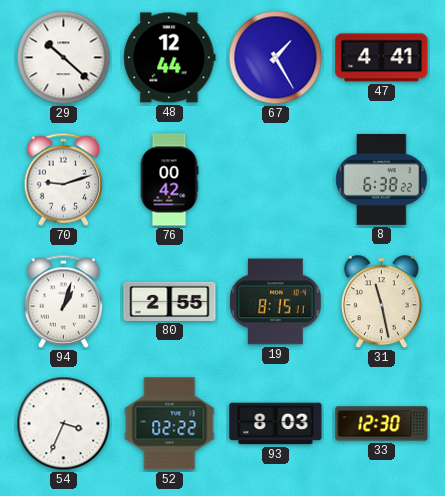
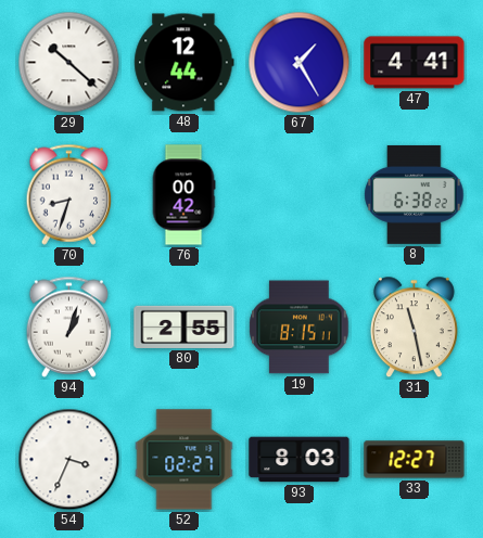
70: 9:12 -> 8:33
52: 02:22 -> 02:27
33: 12:30 -> 12:27
